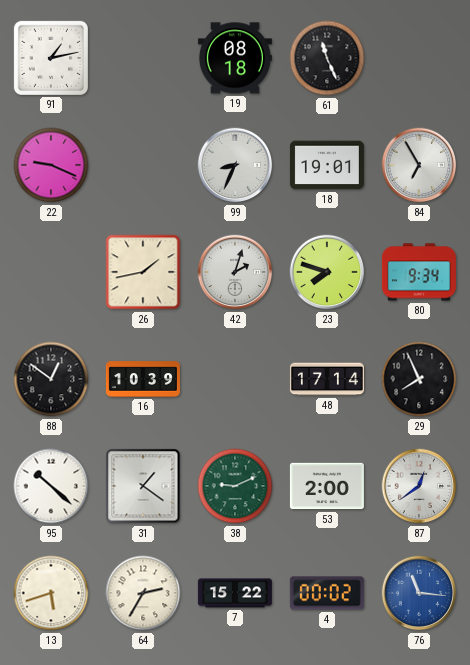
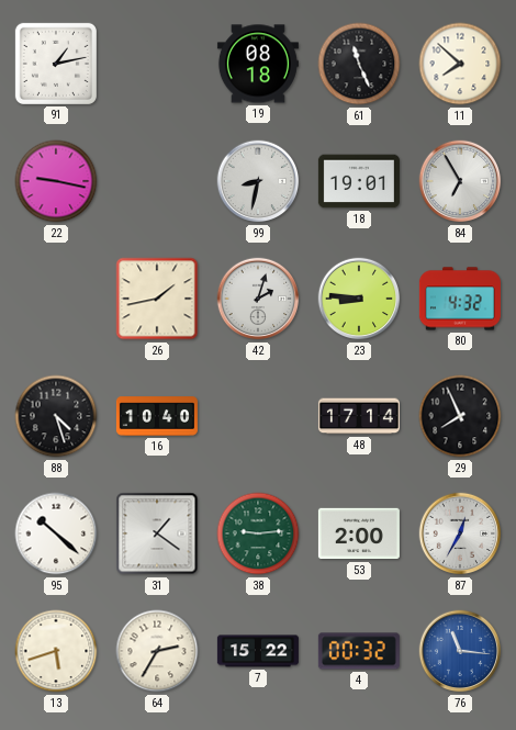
11: none -> 7:52
22: 9:19 -> 9:17
99: 8:34 -> 8:32
23: 7:48 -> 8:46
80: 9:34 -> 4:32
88: 12:51 -> 4:27
16: 10:39 -> 10:40
38: 9:11 -> 9:14
87: 12:39 -> 12:35
4: 00:02 -> 00:32
